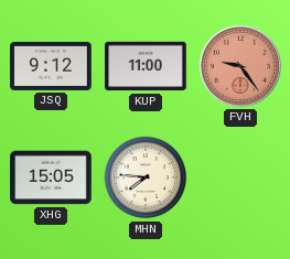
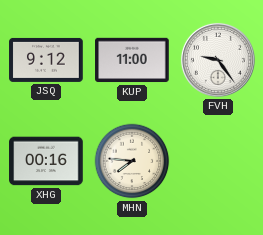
FVH dial: salmon -> white
XHG: 15:05 -> 00:16
